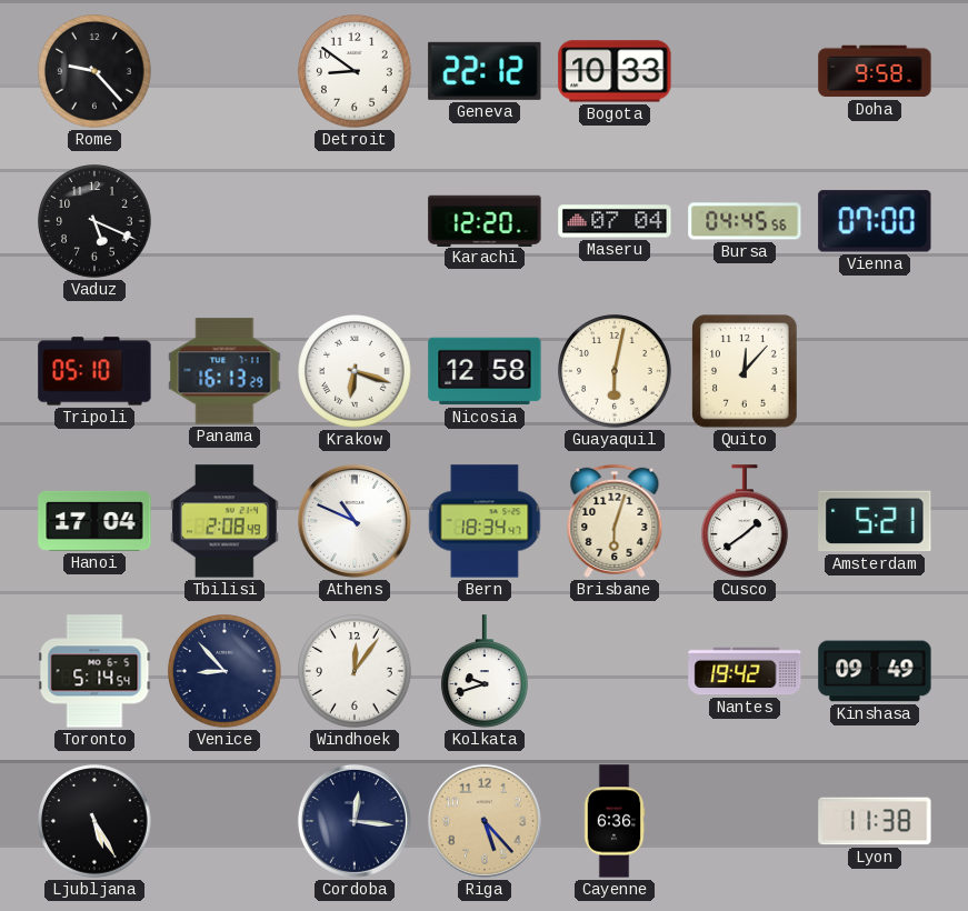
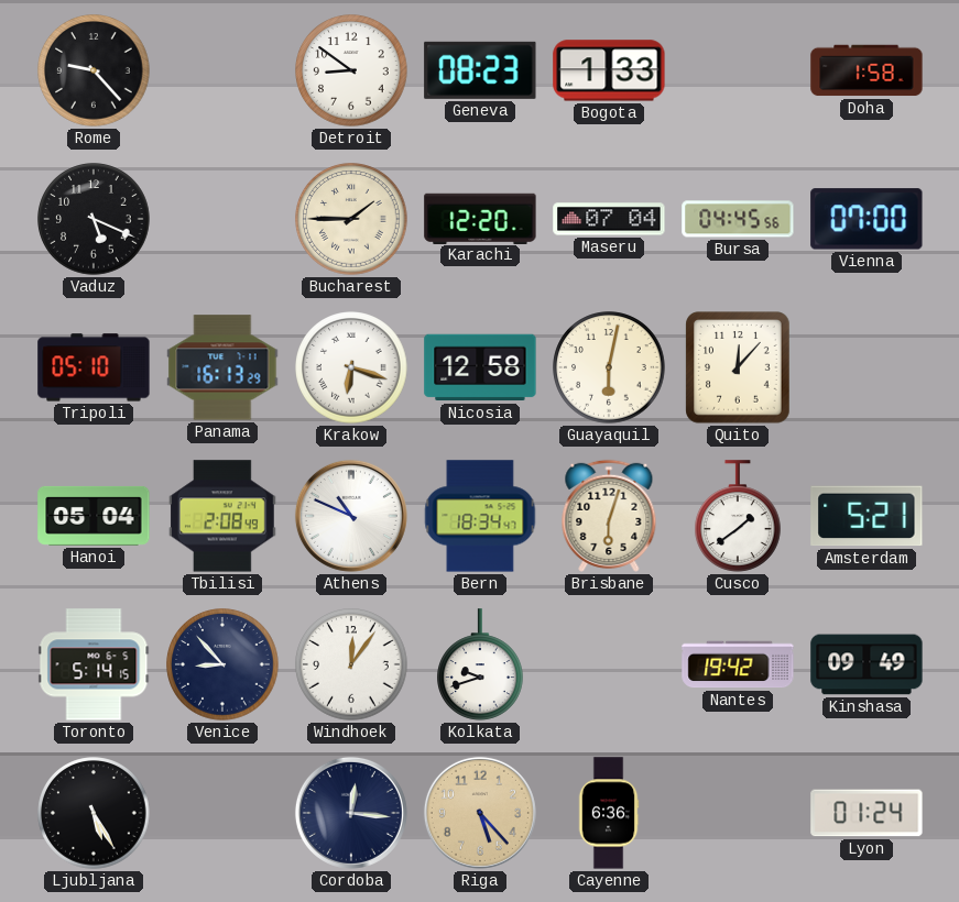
Geneva: 22:12 -> 08:23
Bogota: 10:33 -> 1:33
Doha: 9:58 -> 1:58
Bucharest: none -> 1:45
Hanoi: 17:04 -> 05:04
Toronto: 5:14:54 -> 5:14:15
Lyon: 11:38 -> 01:24
